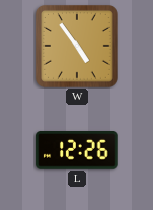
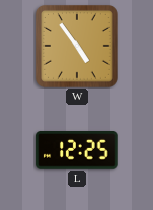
L: 12:26 -> 12:25
